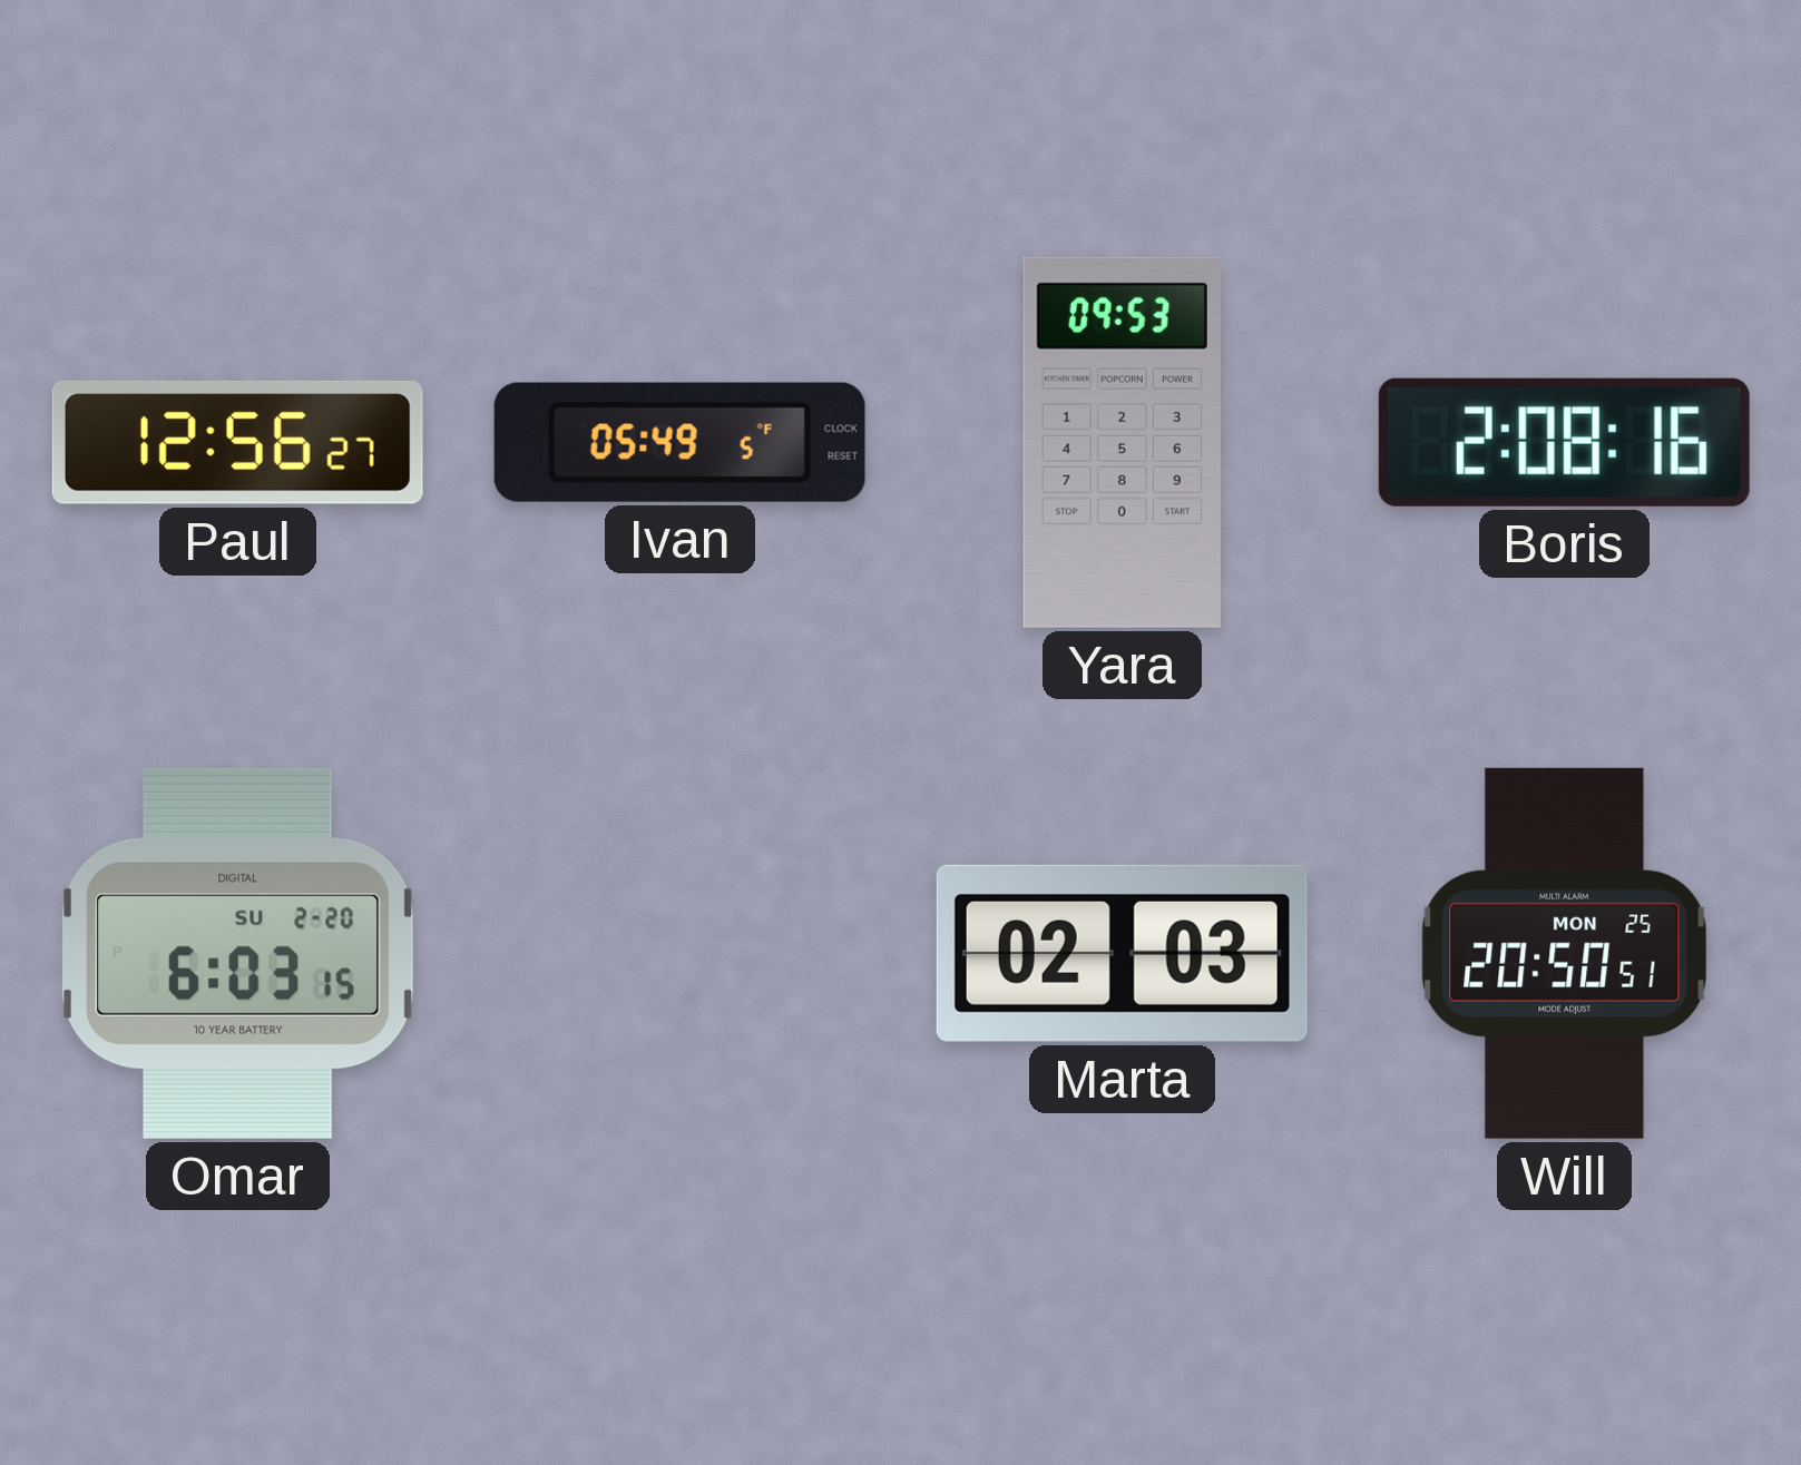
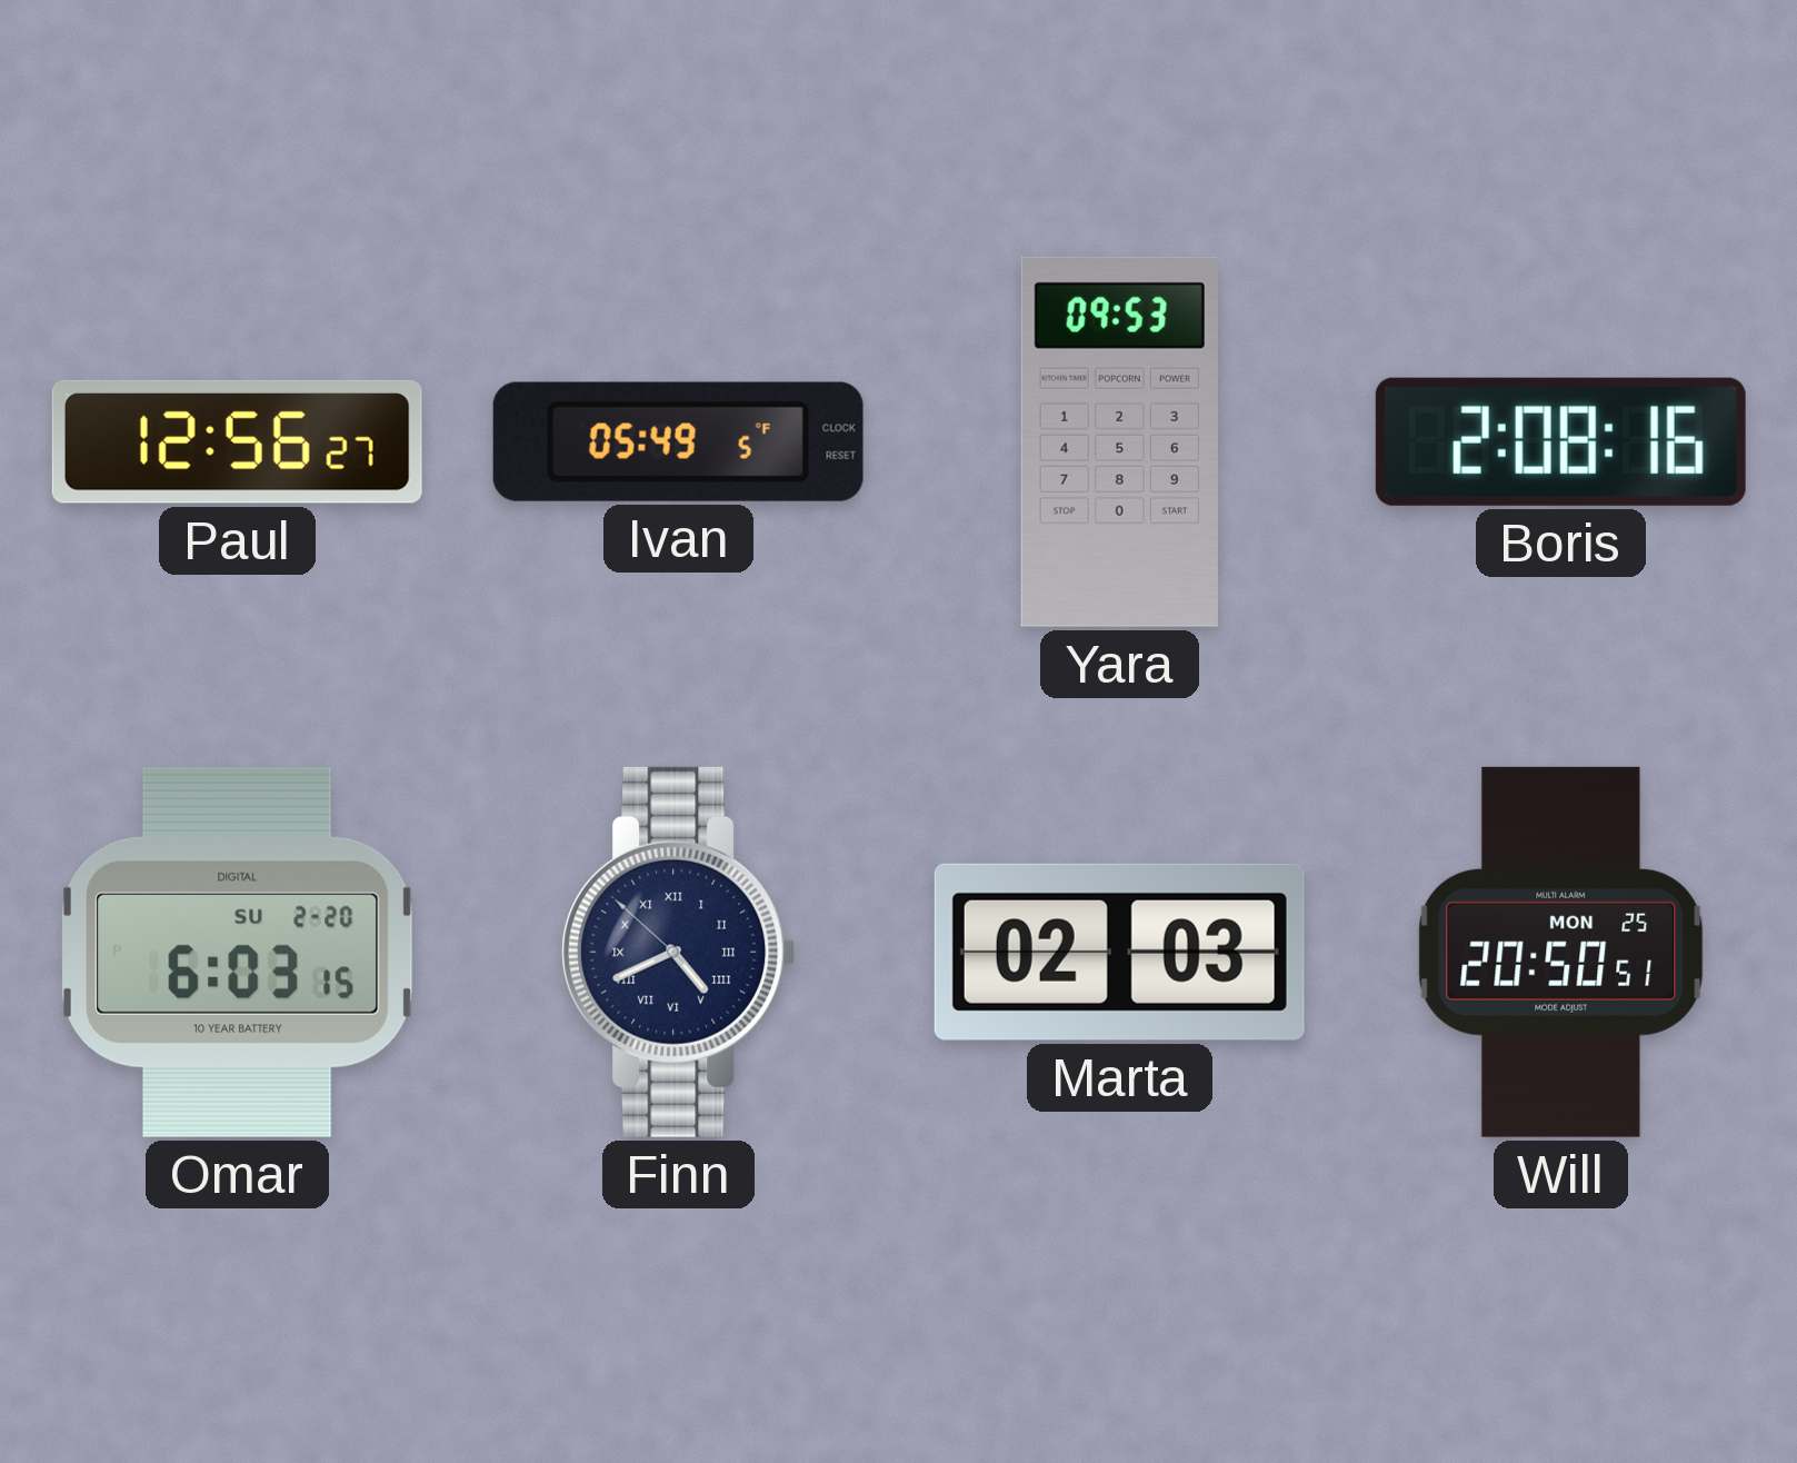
Finn: none -> 4:40
